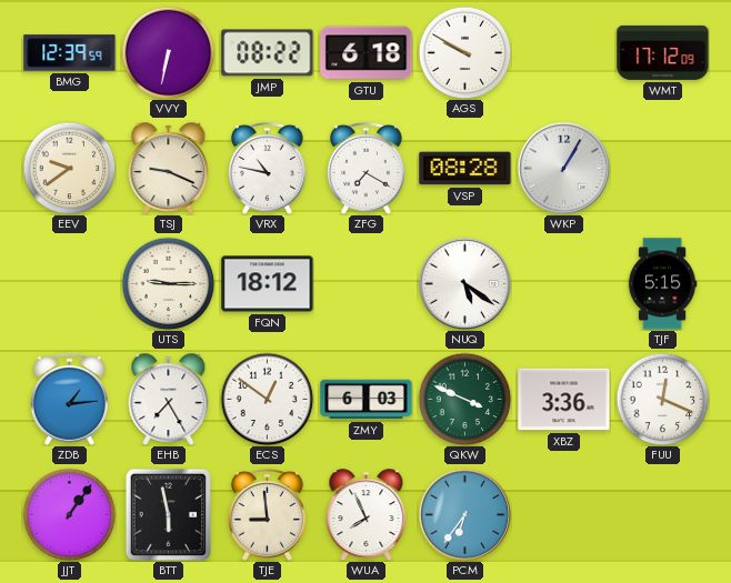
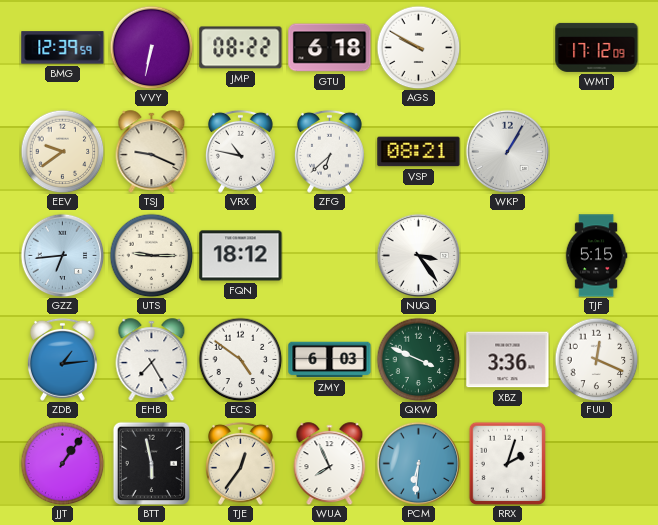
ZFG: 7:20 -> 6:38
VSP: 08:28 -> 08:21
GZZ: none -> 6:44
NUQ: 5:21 -> 3:24
ECS: 12:51 -> 4:51
TJE: 8:59 -> 12:36
PCM: 6:36 -> 6:31
RRX: none -> 2:03
